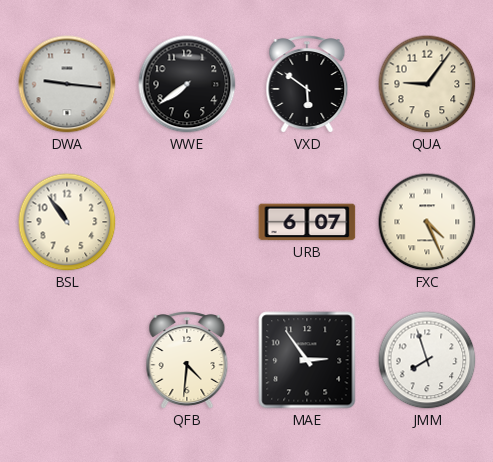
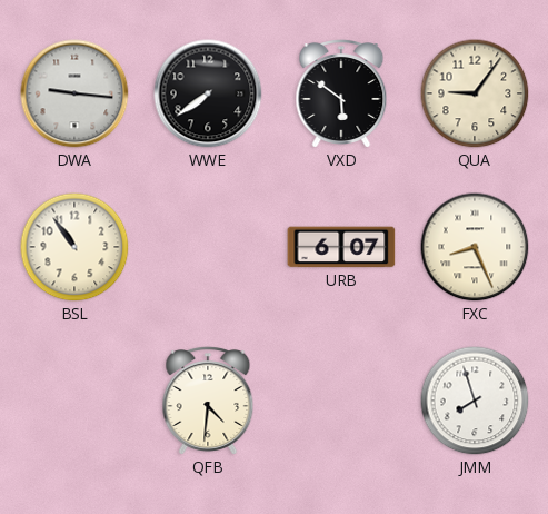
FXC: 4:26 -> 8:26
MAE: 2:54 -> none
